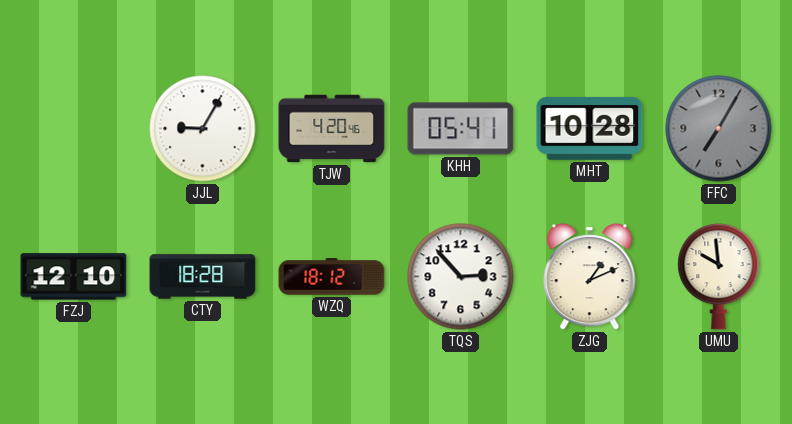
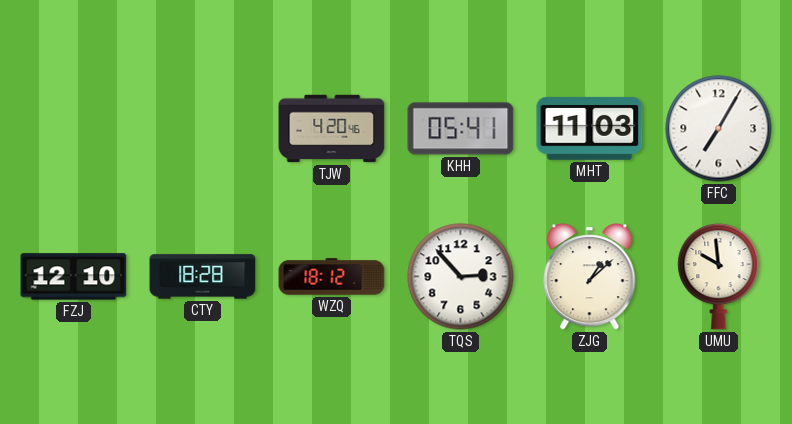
JJL: 9:05 -> none
MHT: 10:28 -> 11:03
FFC dial: grey -> white
ZJG: 1:11 -> 1:08
